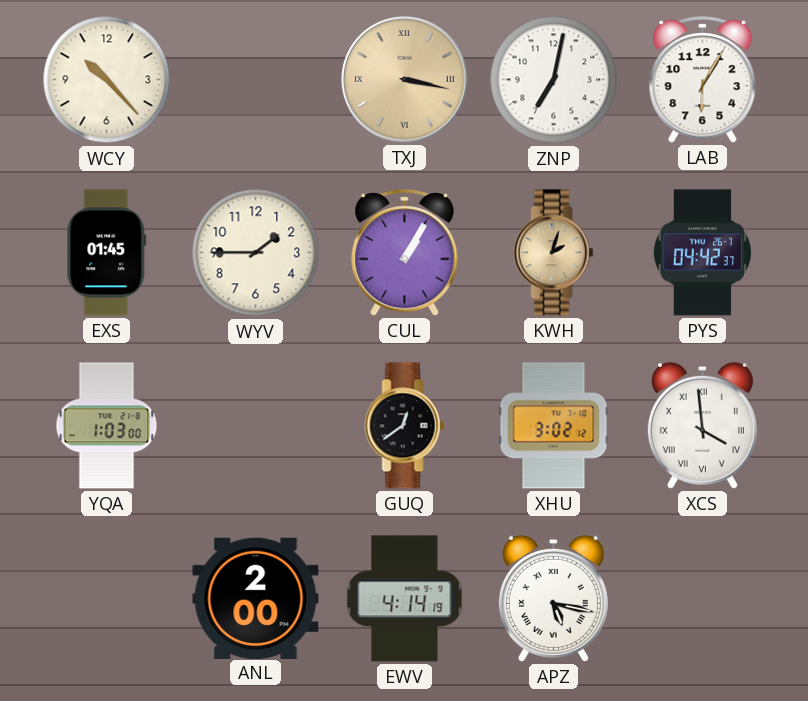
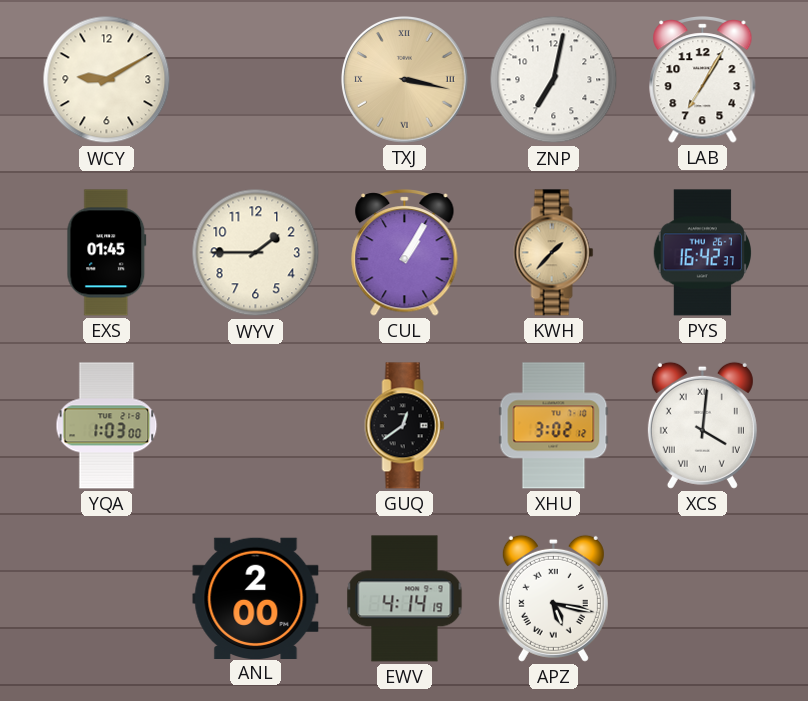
WCY: 10:23 -> 9:10
LAB: 6:05 -> 7:05
KWH: 2:03 -> 1:37
PYS: 04:42 -> 16:42
XCS: 3:59 -> 4:01
